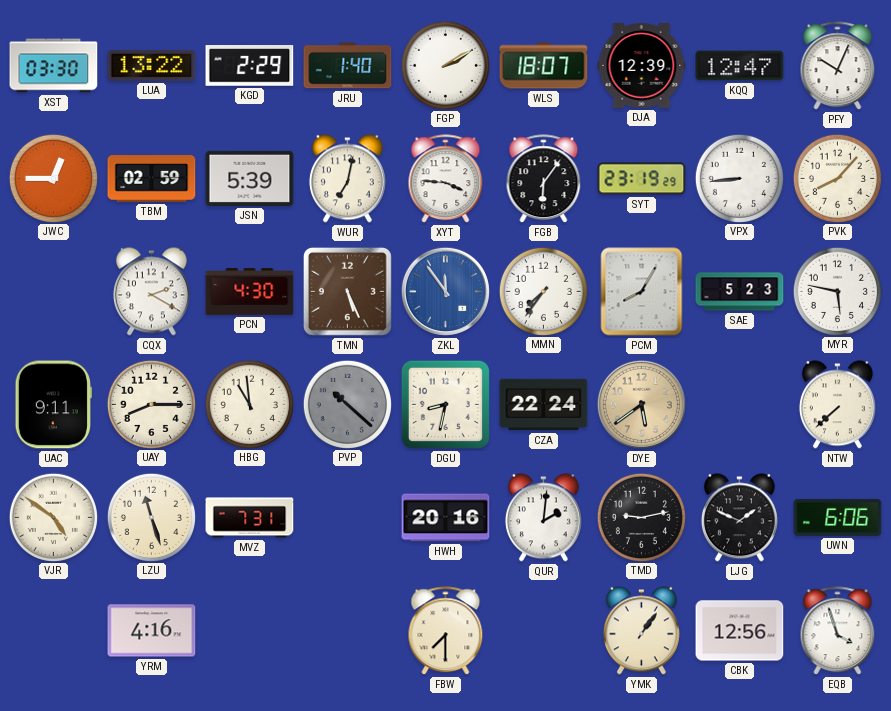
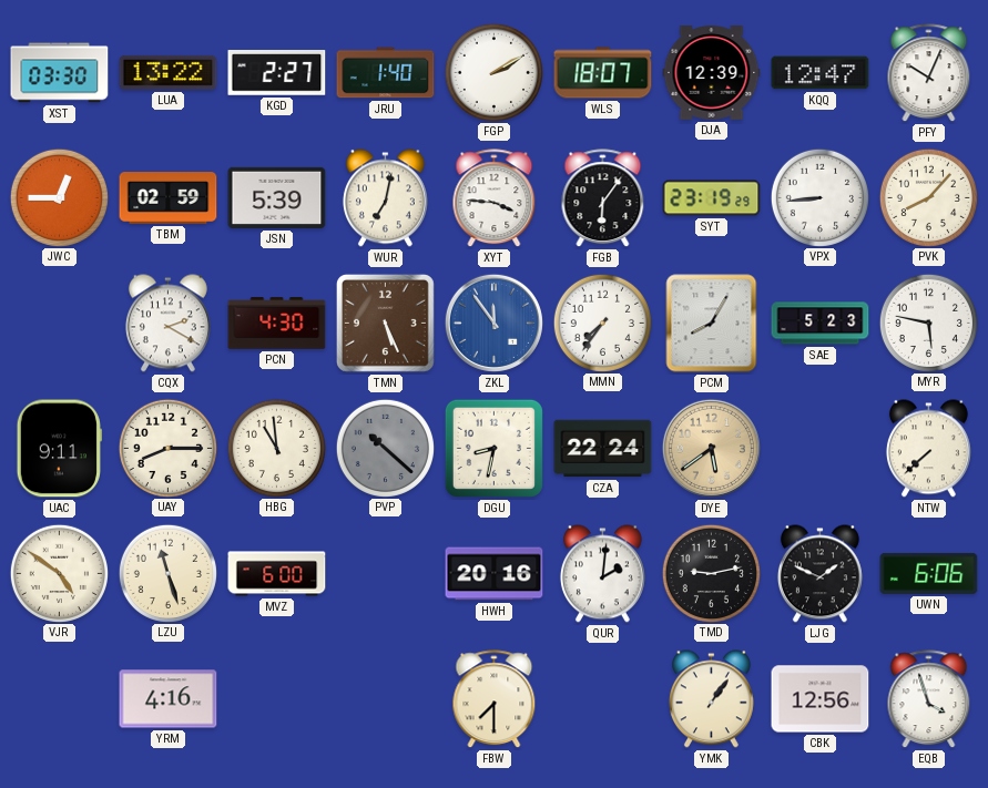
KGD: 2:29 -> 2:27
MVZ: 7:31 -> 6:00
